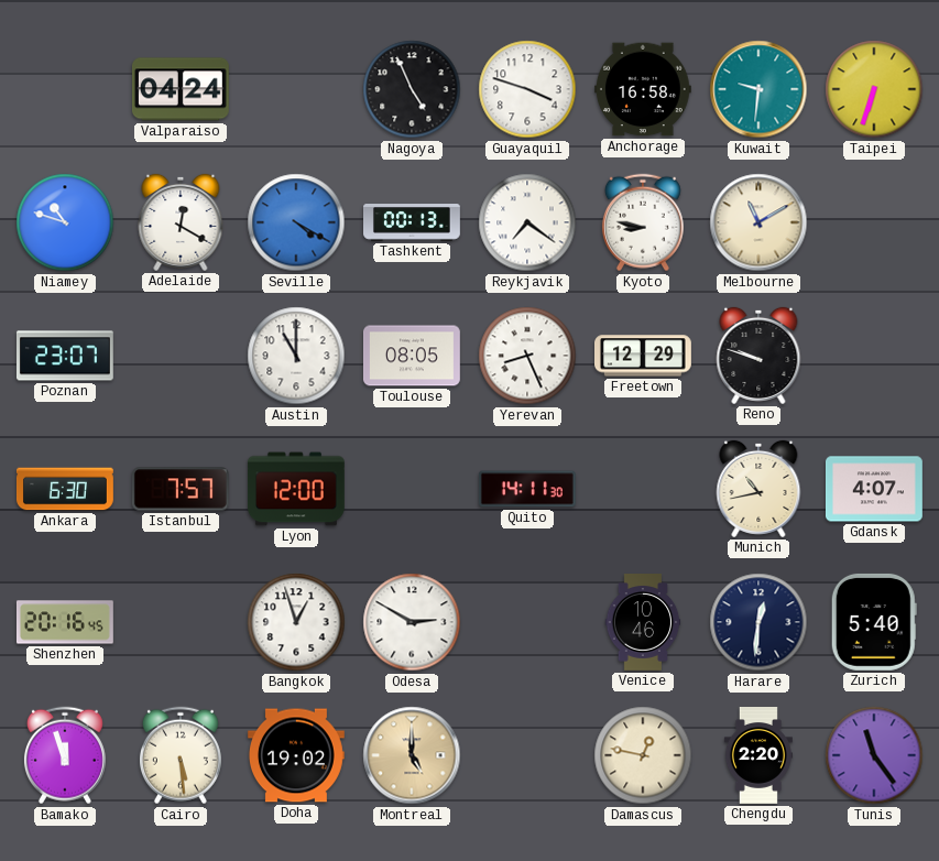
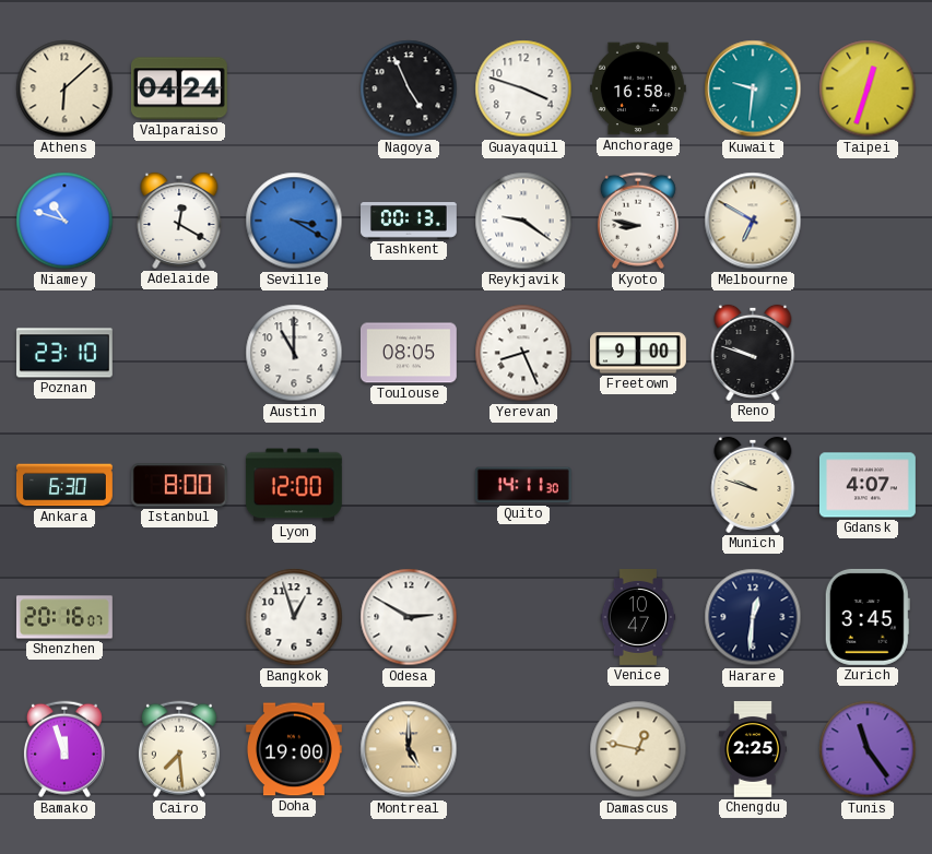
Athens: none -> 6:08
Taipei: 6:33 -> 12:33
Seville: 4:20 -> 3:20
Reykjavik: 7:21 -> 9:21
Melbourne: 11:10 -> 6:50
Poznan: 23:07 -> 23:10
Freetown: 12:29 -> 9:00
Istanbul: 7:57 -> 8:00
Munich: 10:43 -> 9:48
Shenzhen: 20:16:45 -> 20:16:07
Venice: 10:46 -> 10:47
Zurich: 5:40 -> 3:45
Cairo: 5:29 -> 7:29
Doha: 19:02 -> 19:00
Chengdu: 2:20 -> 2:25
